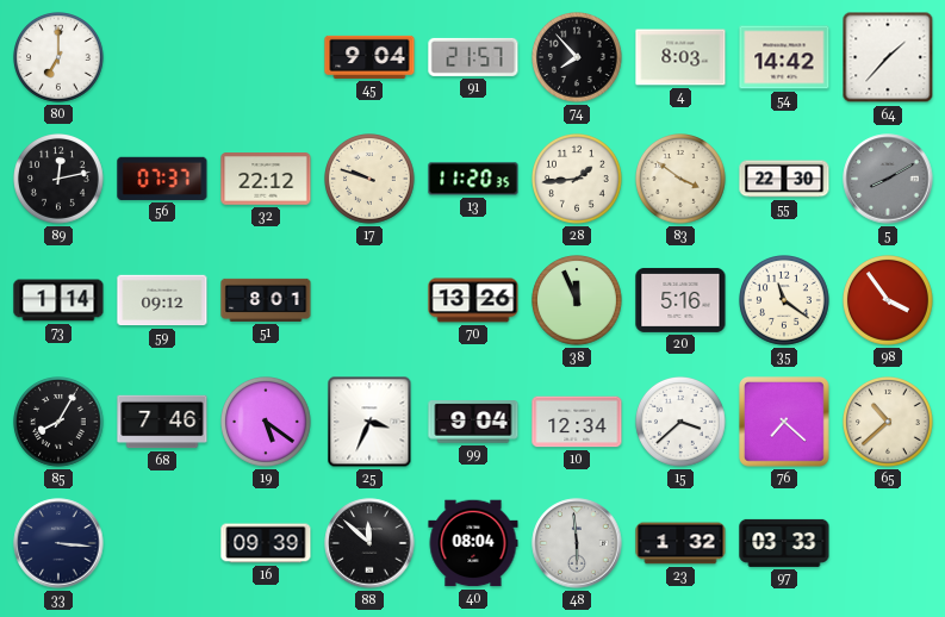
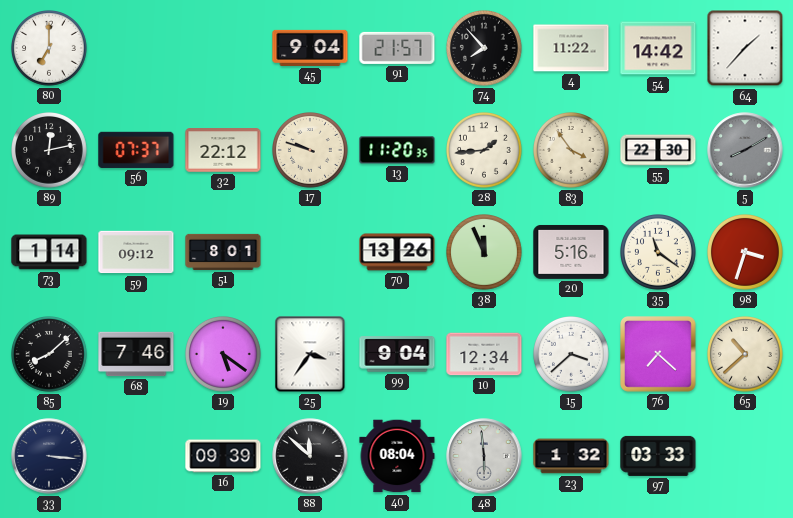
4: 8:03 -> 11:22
83: 3:51 -> 3:54
98: 3:54 -> 3:33
85: 8:05 -> 8:08
25: 3:34 -> 3:36
